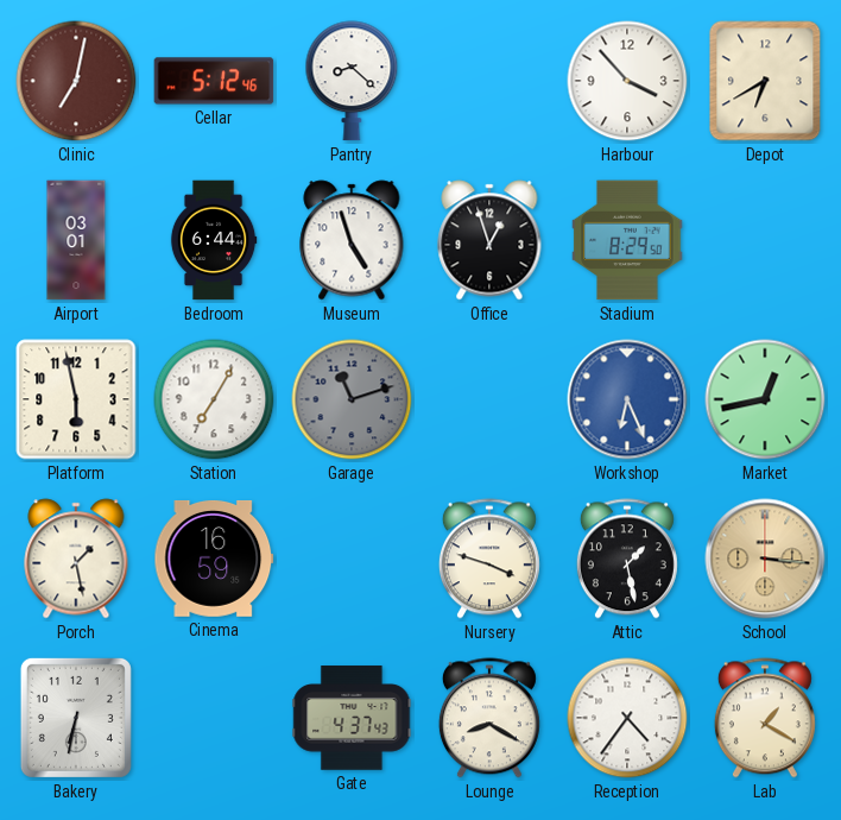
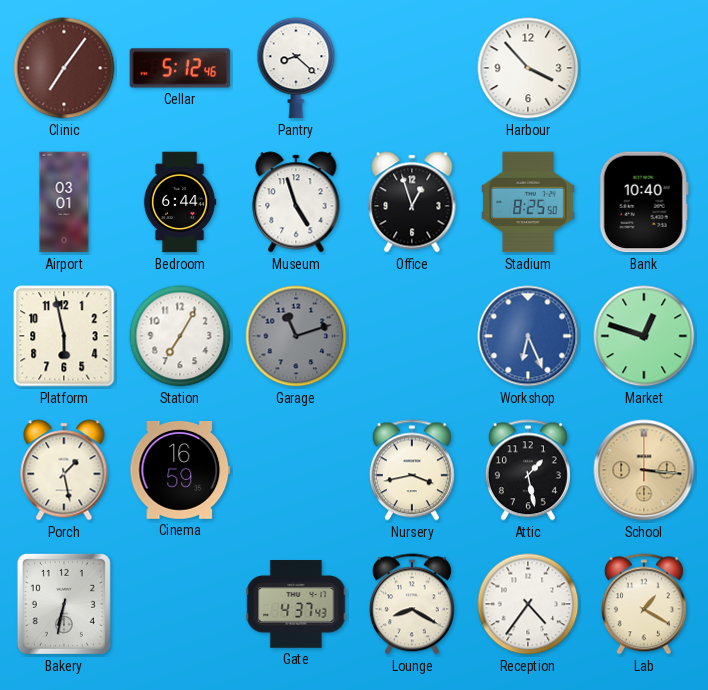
Clinic: 7:02 -> 7:06
Depot: 6:40 -> none
Stadium: 8:29 -> 8:25
Bank: none -> 10:40
Market: 12:43 -> 12:48
Nursery: 3:48 -> 3:43
